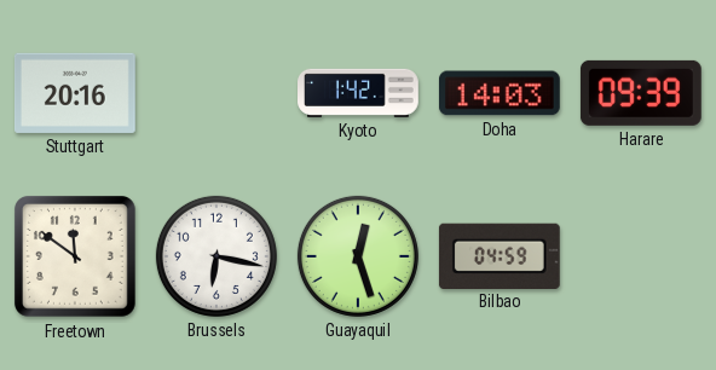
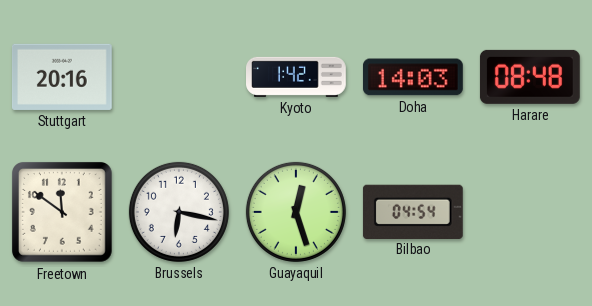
Harare: 09:39 -> 08:48
Bilbao: 04:59 -> 04:54
